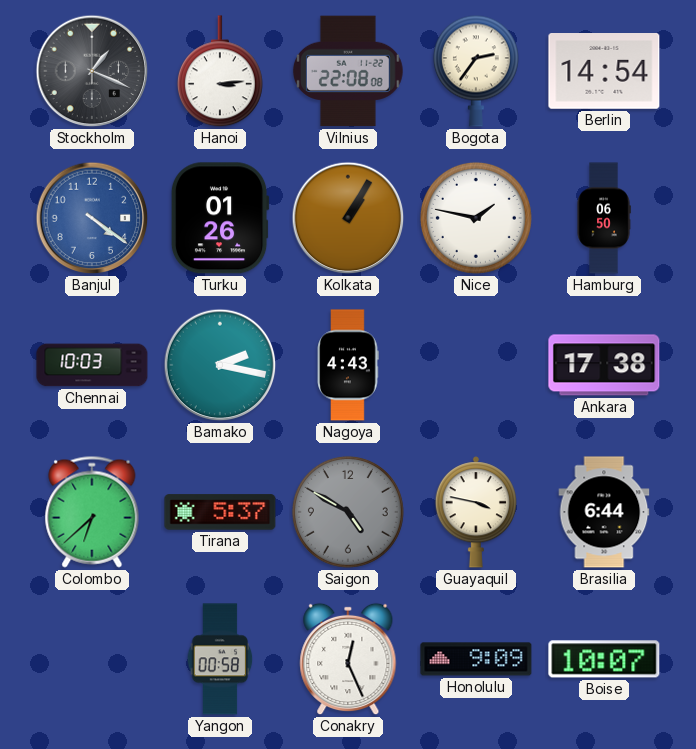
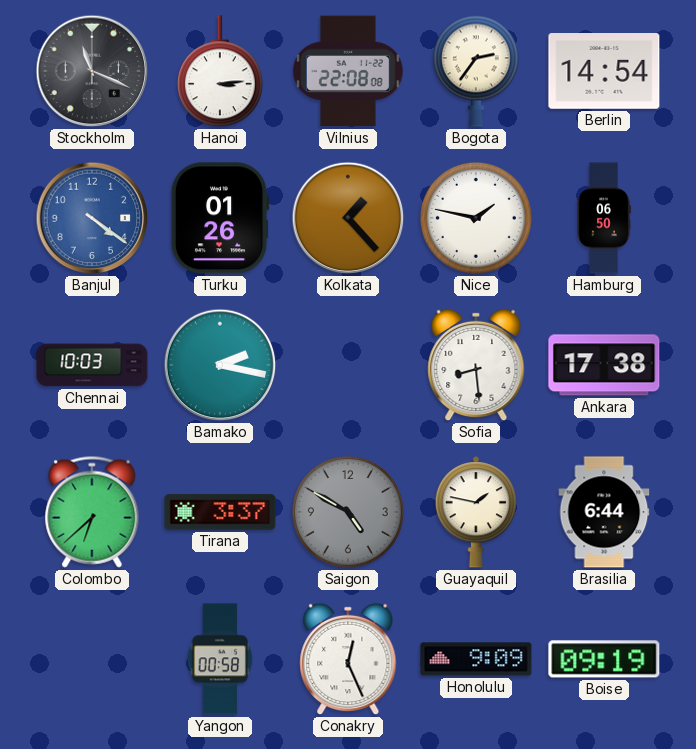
Stockholm: 1:19 -> 11:19
Kolkata: 1:05 -> 1:23
Nagoya: 4:43 -> none
Sofia: none -> 8:29
Tirana: 5:37 -> 3:37
Guayaquil: 3:47 -> 1:47
Boise: 10:07 -> 09:19
